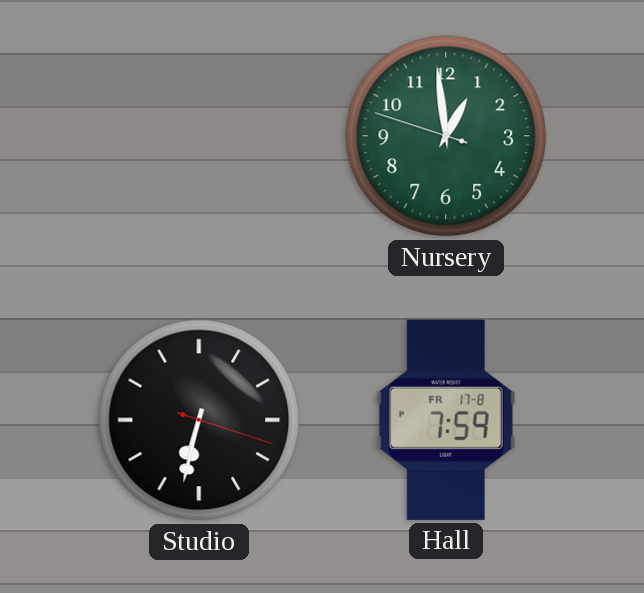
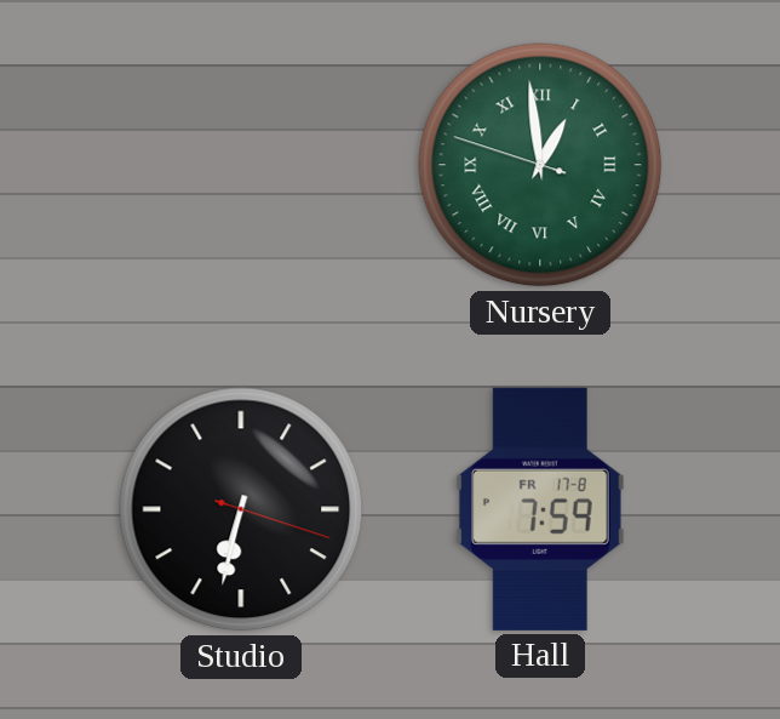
Nursery numerals: Arabic -> Roman
